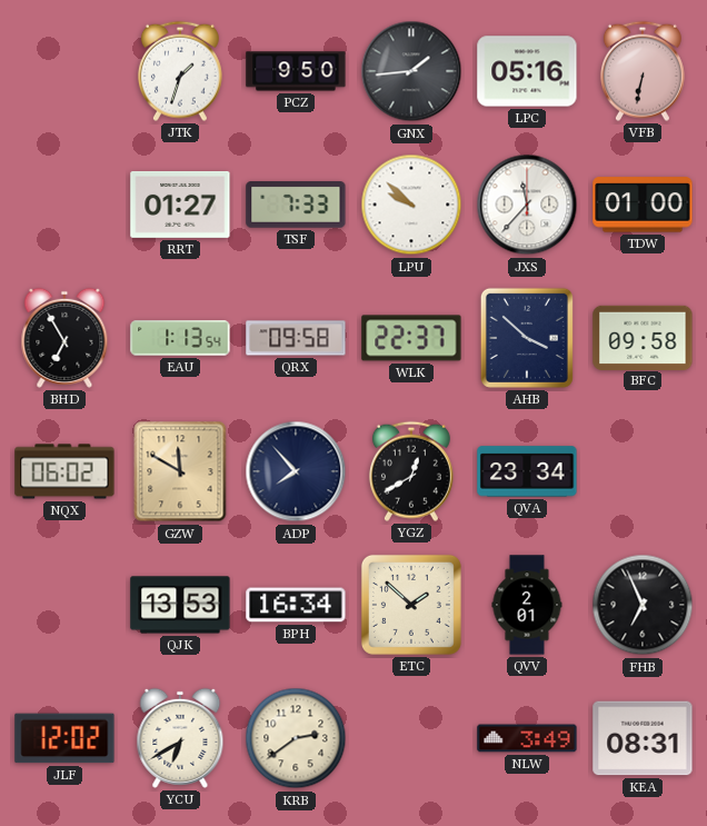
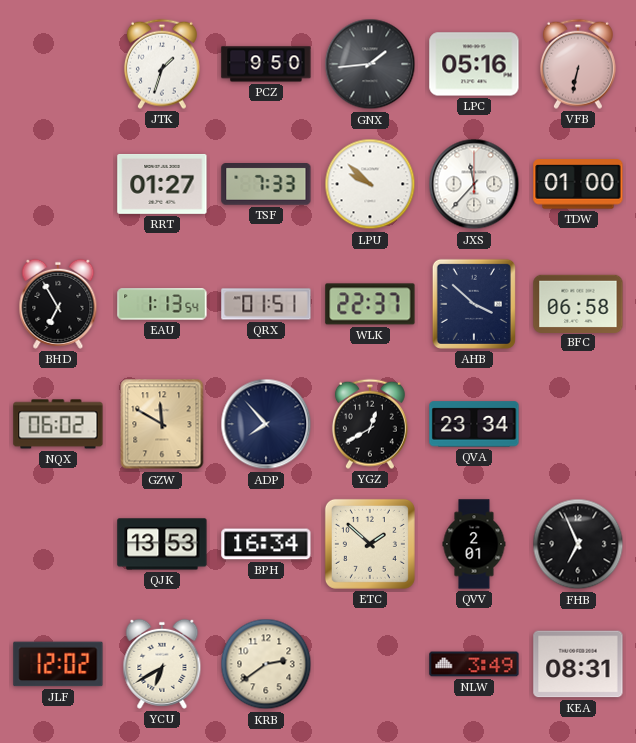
QRX: 09:58 -> 01:51
BFC: 09:58 -> 06:58
